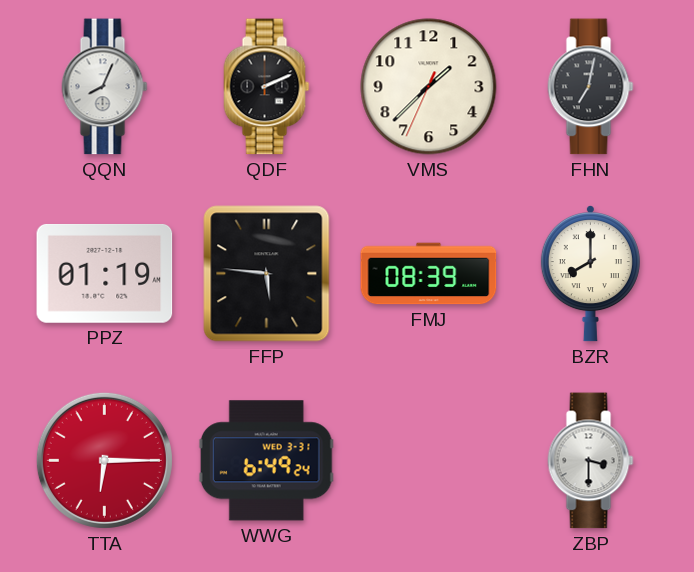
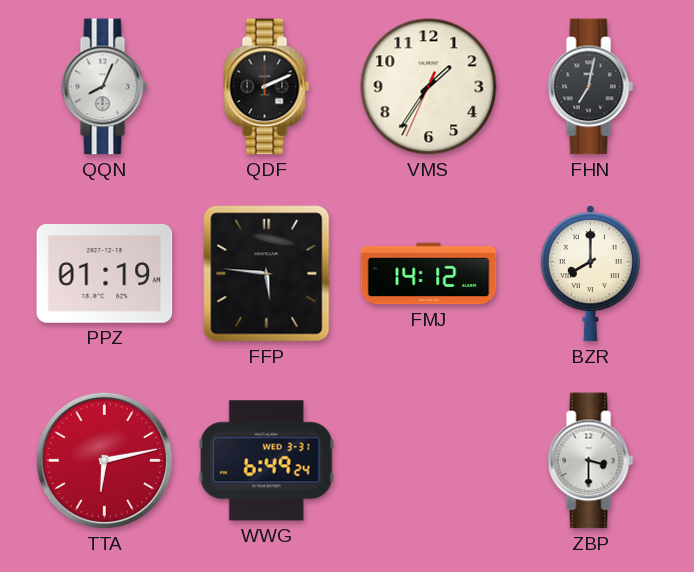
VMS: 1:37 -> 1:35
FMJ: 08:39 -> 14:12
TTA: 6:15 -> 6:13
